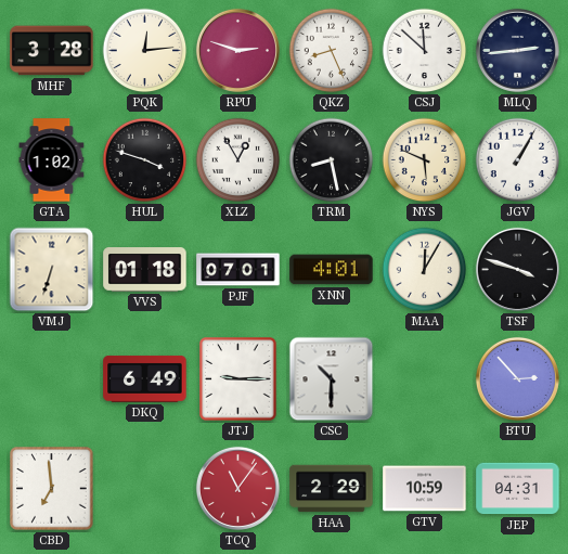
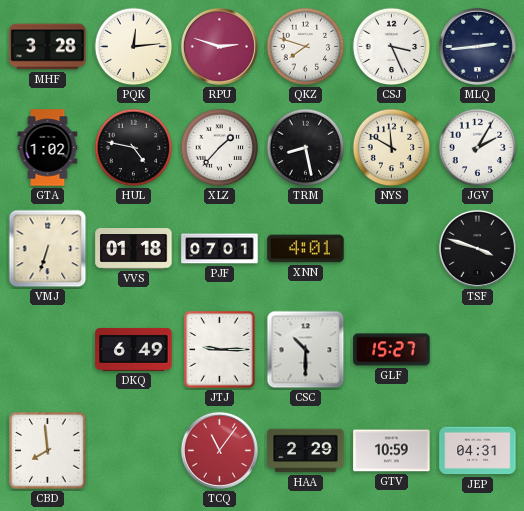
QKZ: 8:26 -> 7:48
CSJ: 11:52 -> 3:26
HUL: 3:48 -> 4:47
XLZ: 12:55 -> 1:37
NYS: 5:49 -> 11:50
JGV: 1:05 -> 2:05
MAA: 12:05 -> none
GLF: none -> 15:27
BTU: 2:53 -> none
CBD: 6:59 -> 7:59
